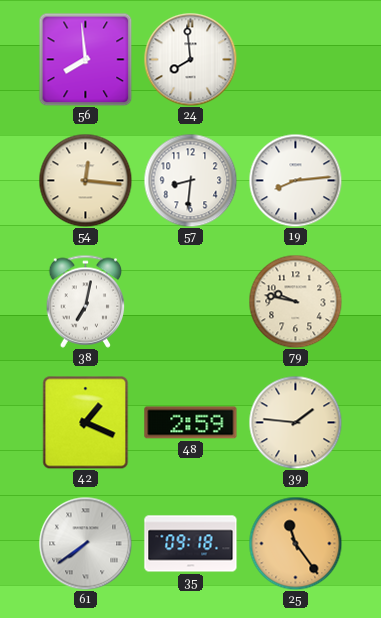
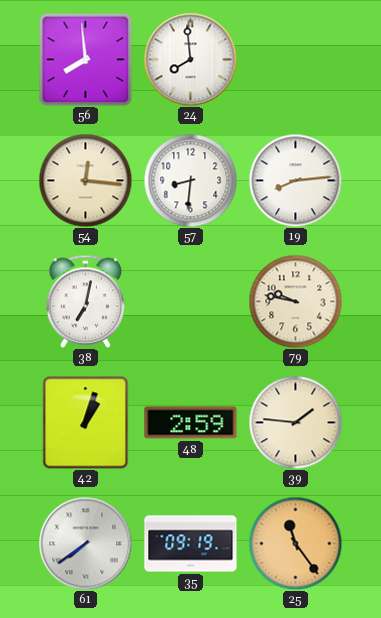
42: 1:19 -> 1:03
35: 09:18 -> 09:19
